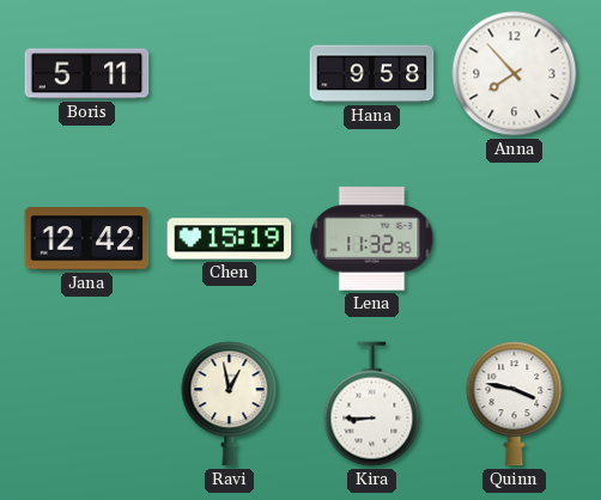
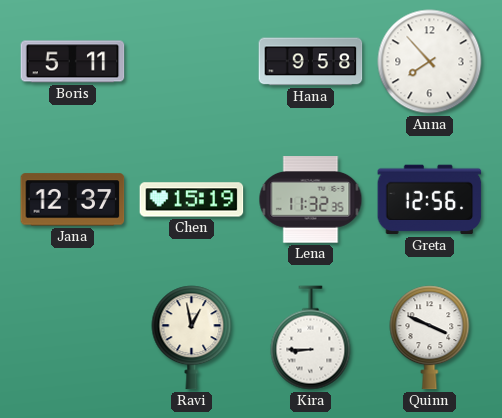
Jana: 12:42 -> 12:37
Greta: none -> 12:56
Quinn: 3:47 -> 3:49
